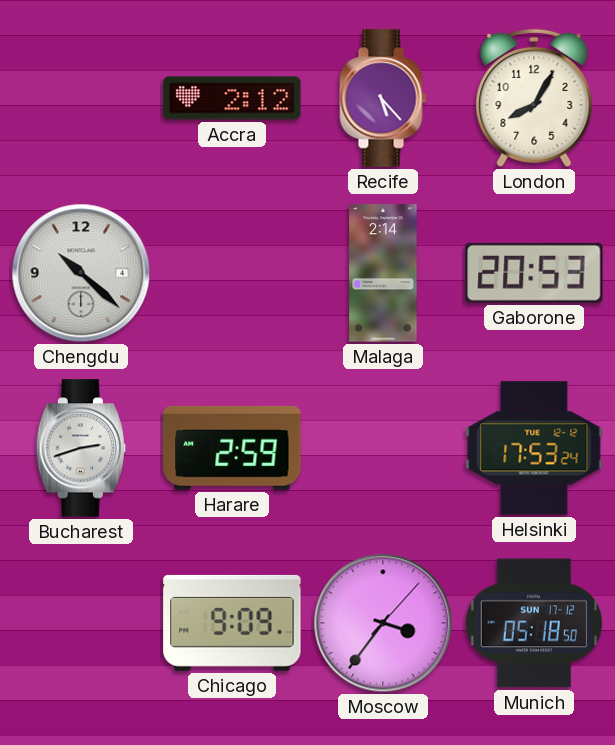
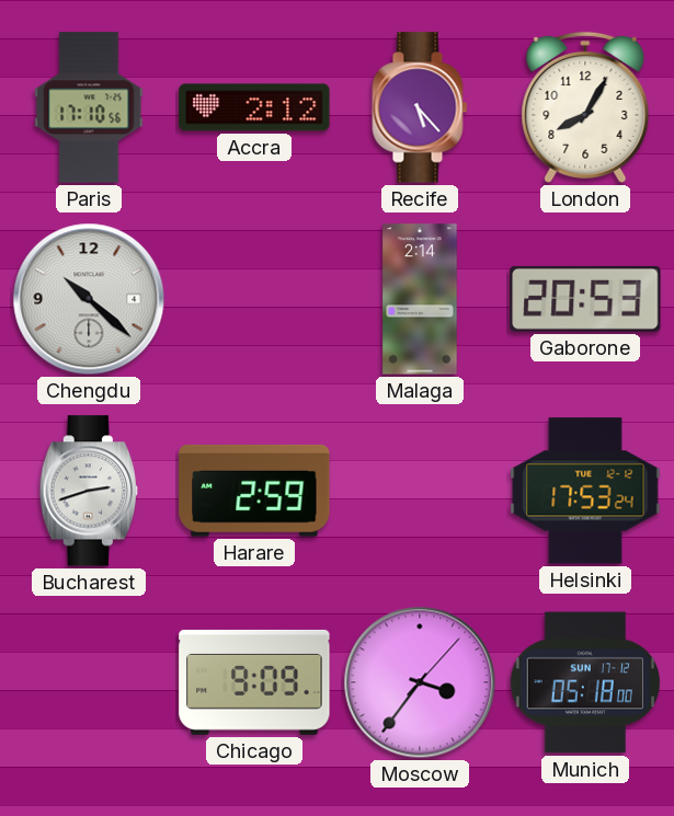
Paris: none -> 17:10
Munich: 05:18:50 -> 05:18:00
